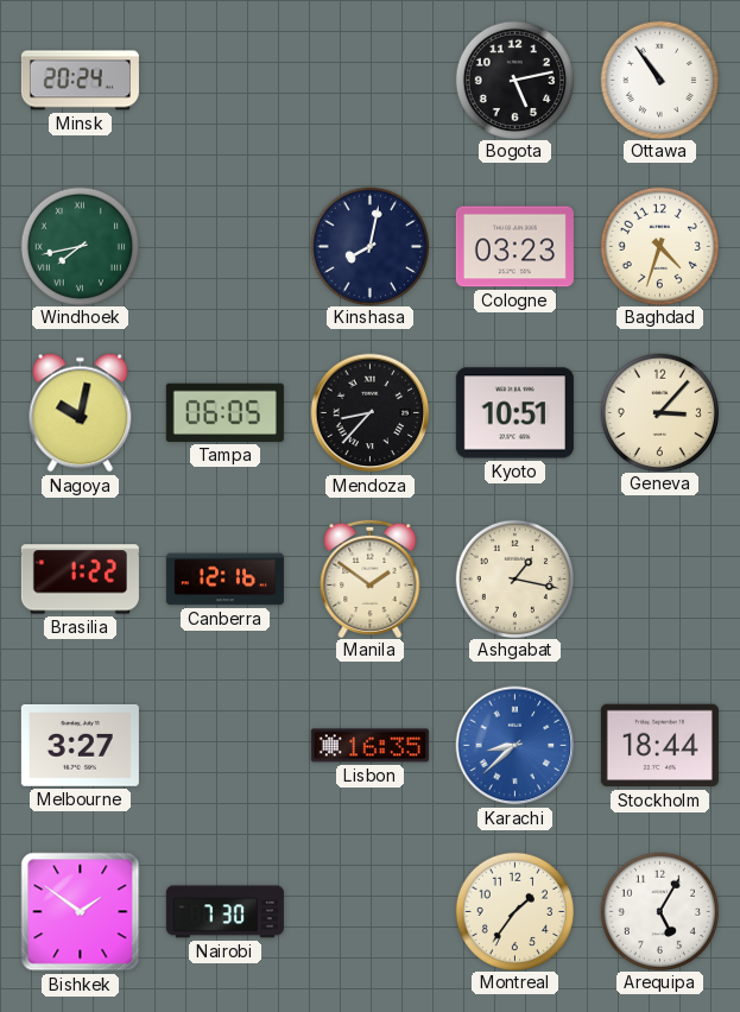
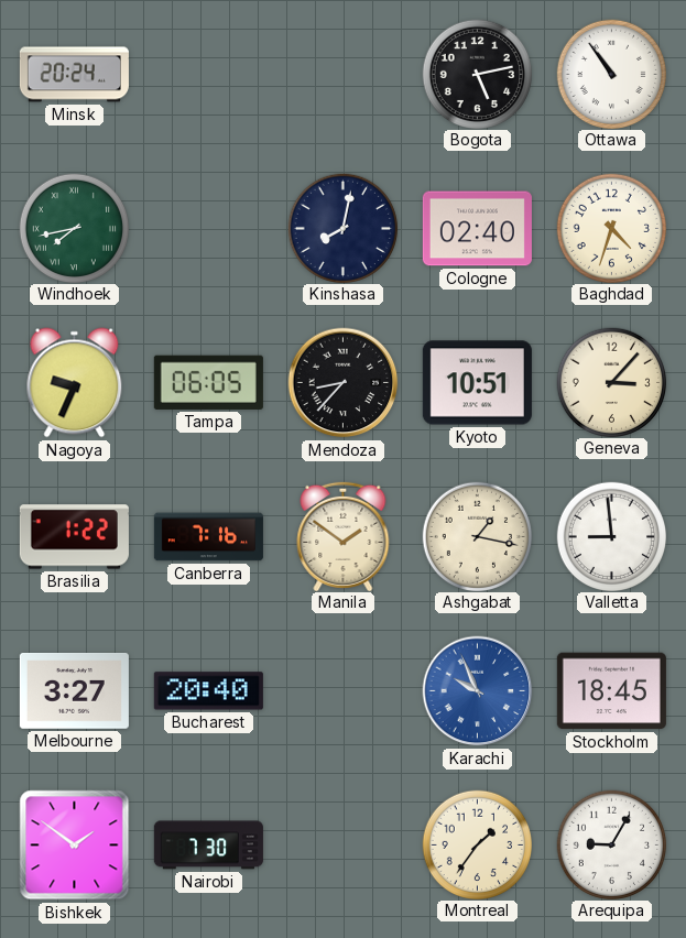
Cologne: 03:23 -> 02:40
Nagoya: 10:02 -> 9:34
Canberra: 12:16 -> 7:16
Valletta: none -> 8:59
Bucharest: none -> 20:40
Lisbon: 16:35 -> none
Karachi: 8:38 -> 9:56
Stockholm: 18:44 -> 18:45
Arequipa: 5:05 -> 9:05
